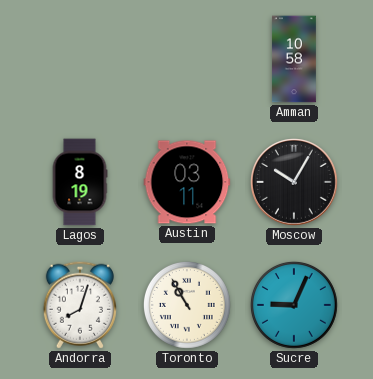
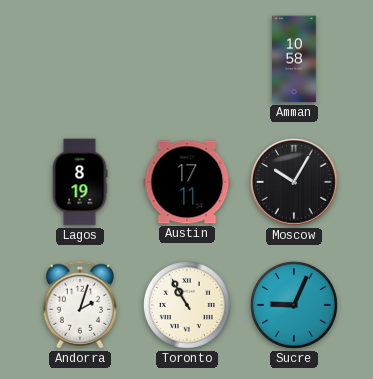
Austin: 03:11 -> 17:11
Andorra: 8:03 -> 2:03
